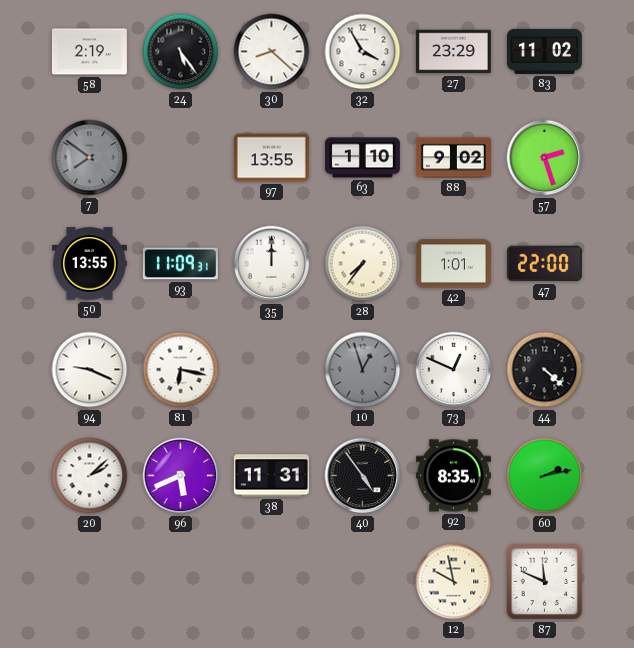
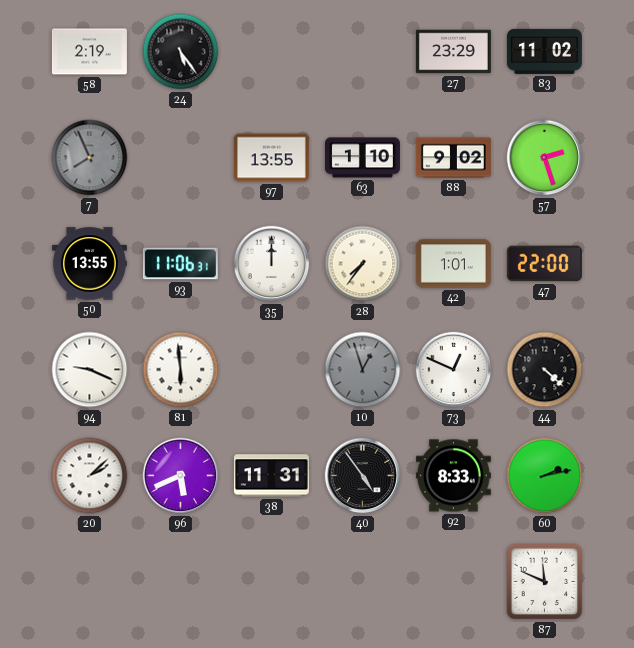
30: 8:22 -> none
32: 3:55 -> none
7: 7:51 -> 7:56
93: 11:09 -> 11:06
81: 6:17 -> 5:59
92: 8:35 -> 8:33
12: 9:58 -> none
